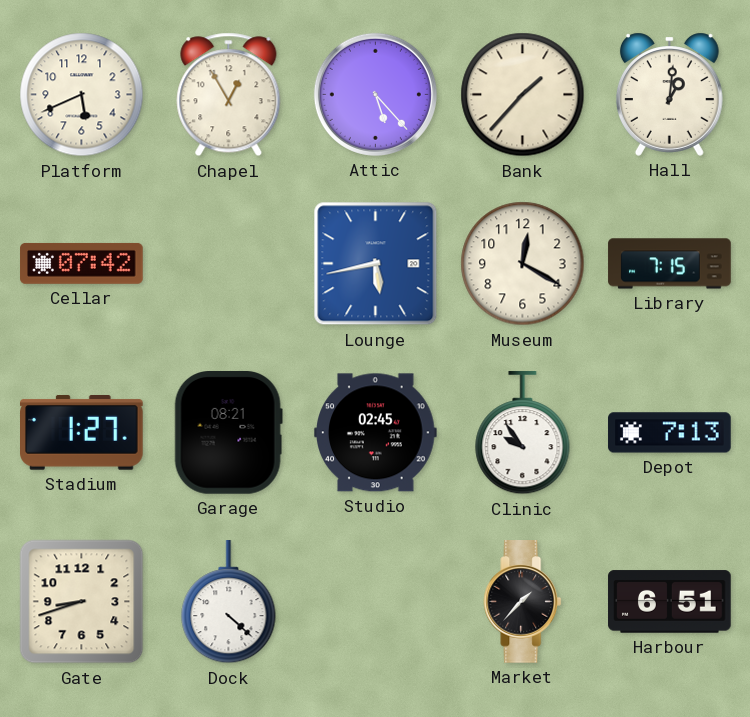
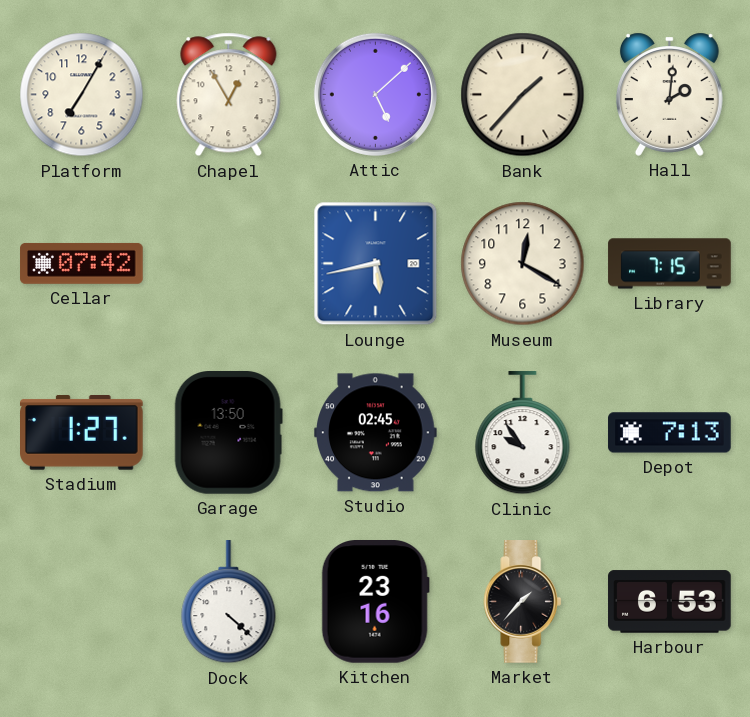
Platform: 5:41 -> 7:05
Attic: 5:23 -> 5:08
Hall: 1:01 -> 2:01
Garage: 08:21 -> 13:50
Gate: 8:42 -> none
Kitchen: none -> 23:16
Harbour: 6:51 -> 6:53
